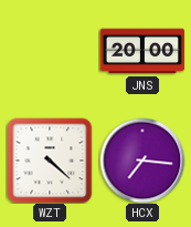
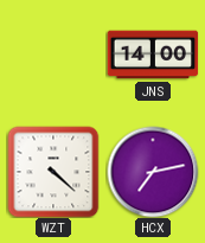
JNS: 20:00 -> 14:00
HCX: 7:16 -> 7:13
